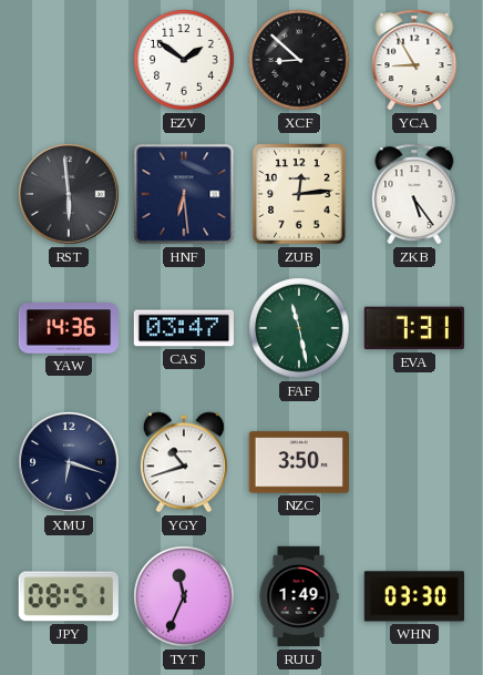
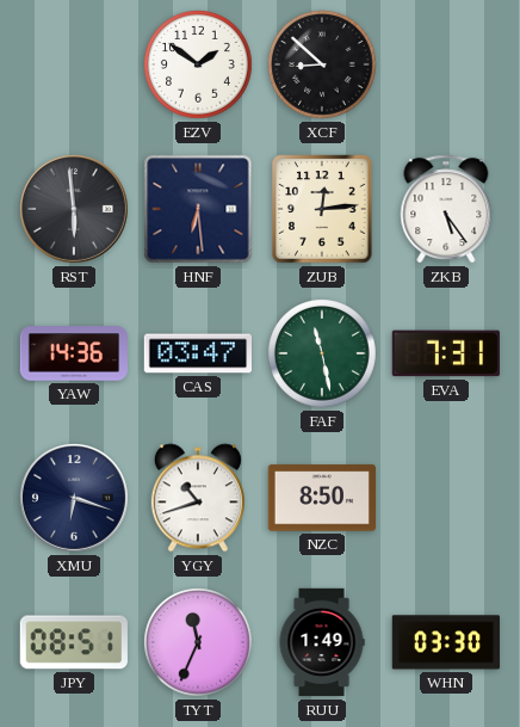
YCA: 8:55 -> none
NZC: 3:50 -> 8:50
